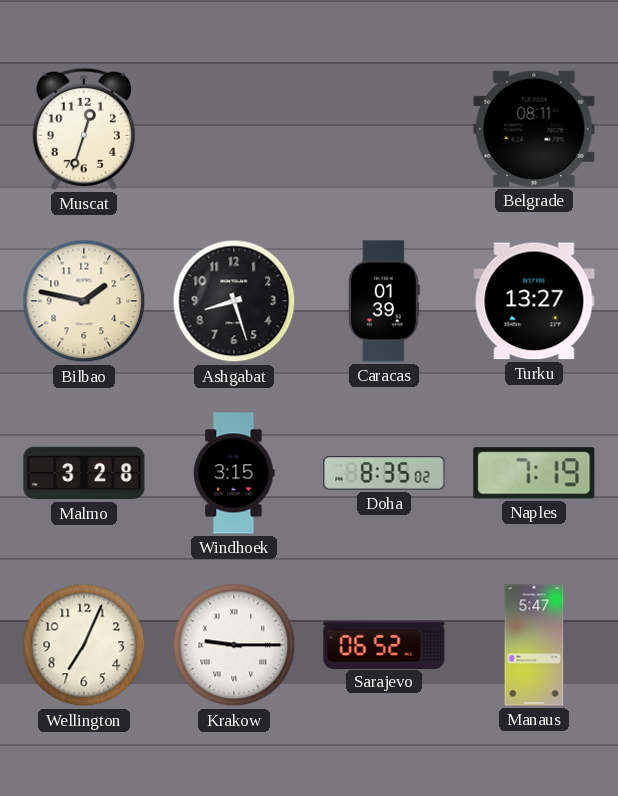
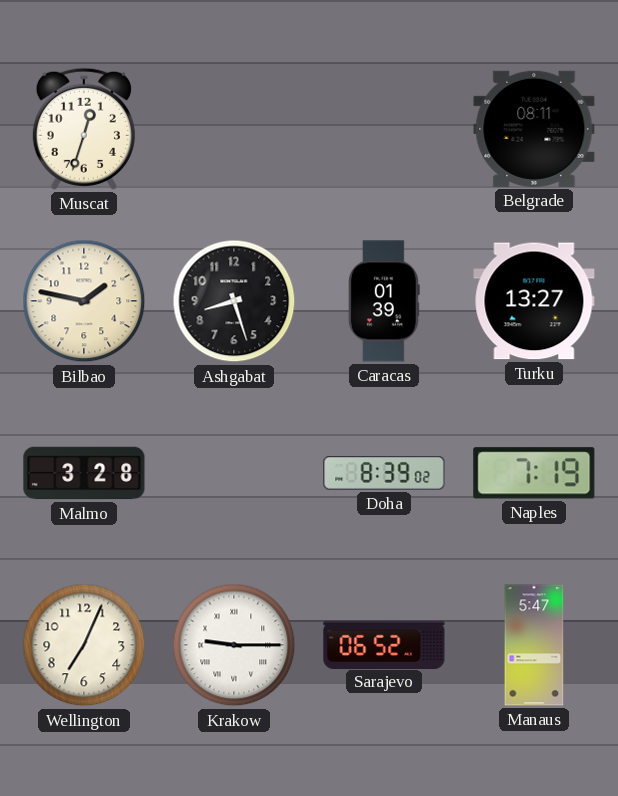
Windhoek: 3:15 -> none
Doha: 8:35 -> 8:39
